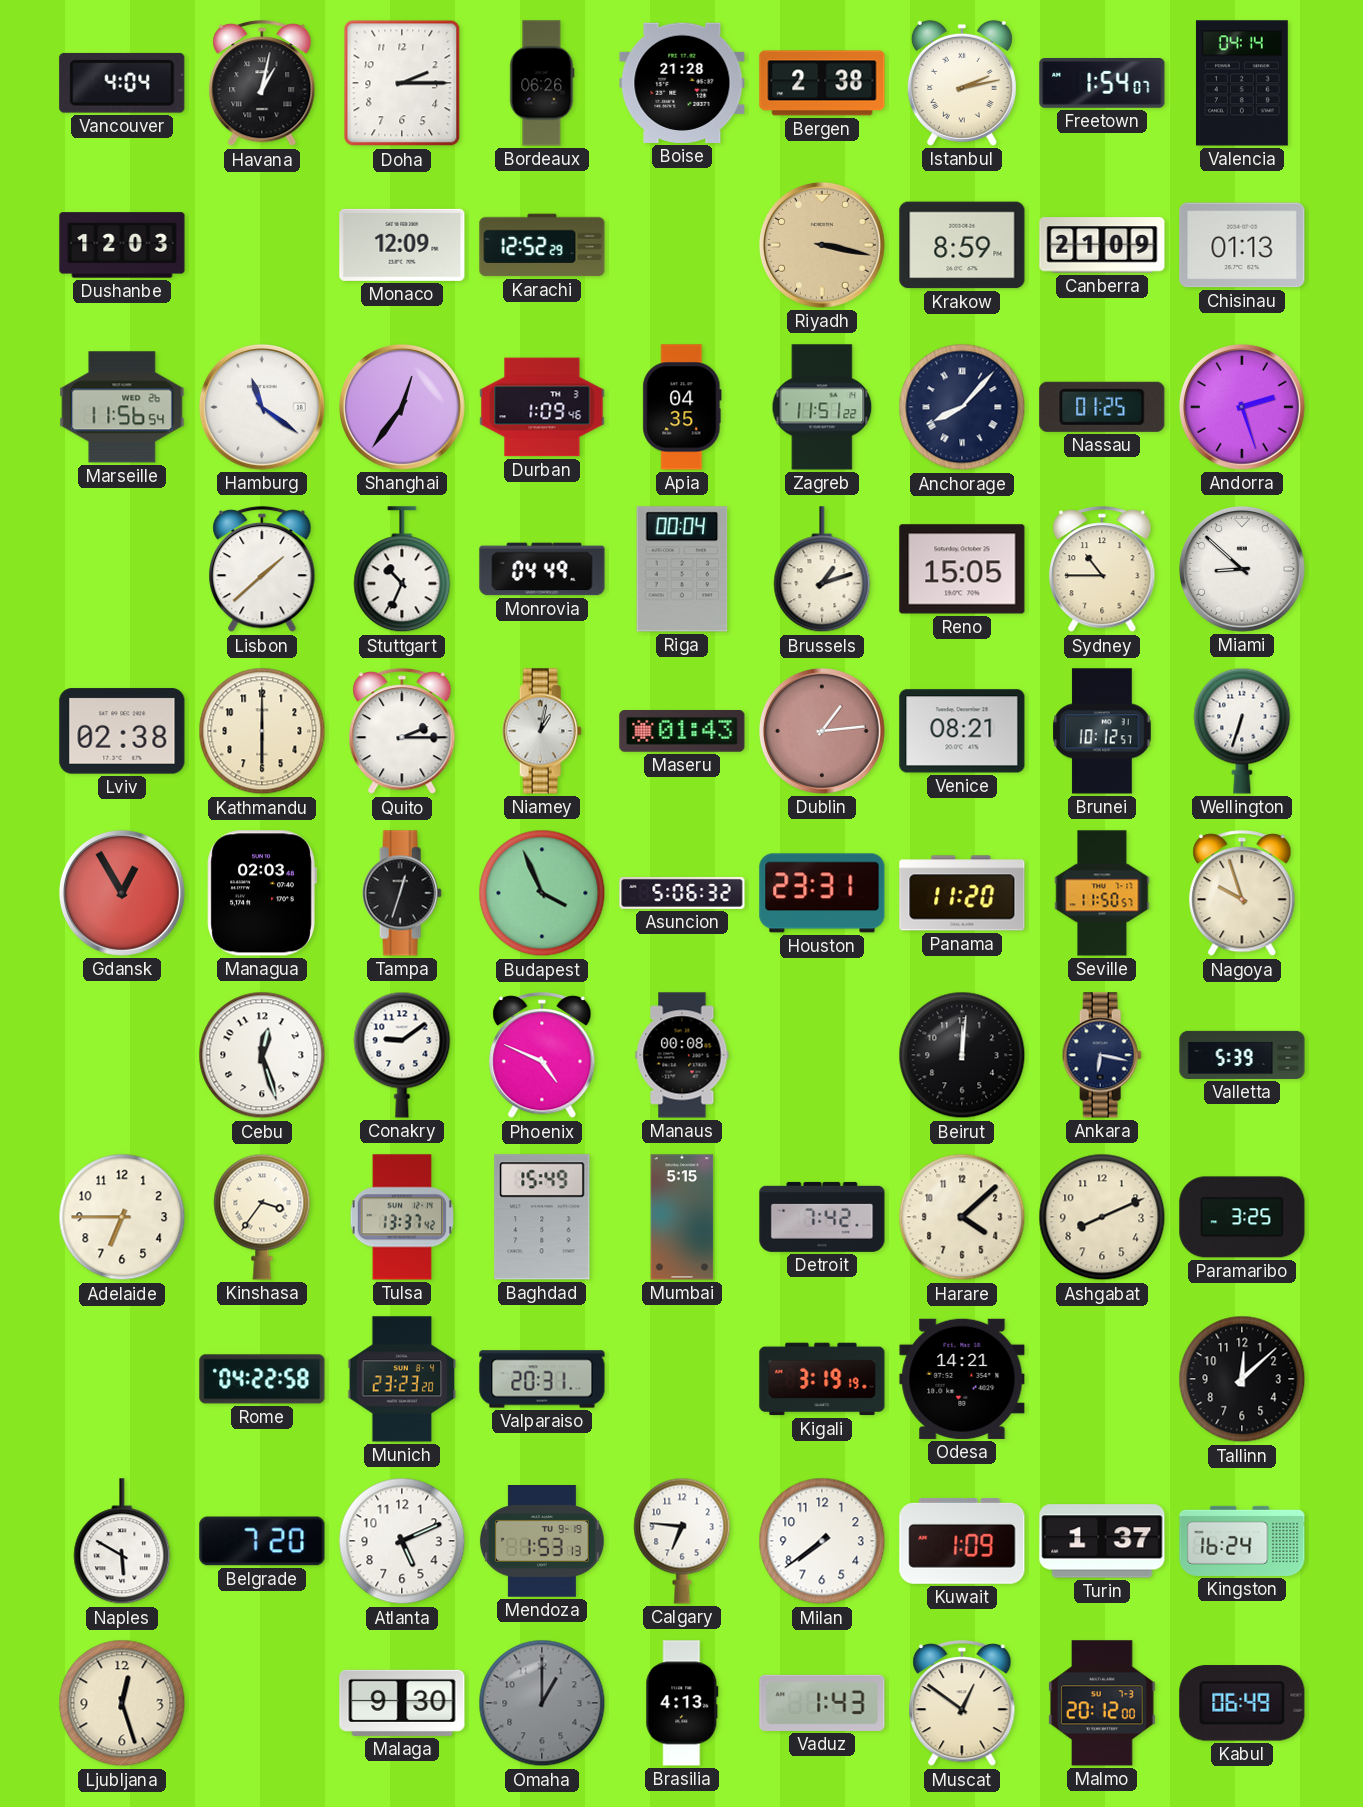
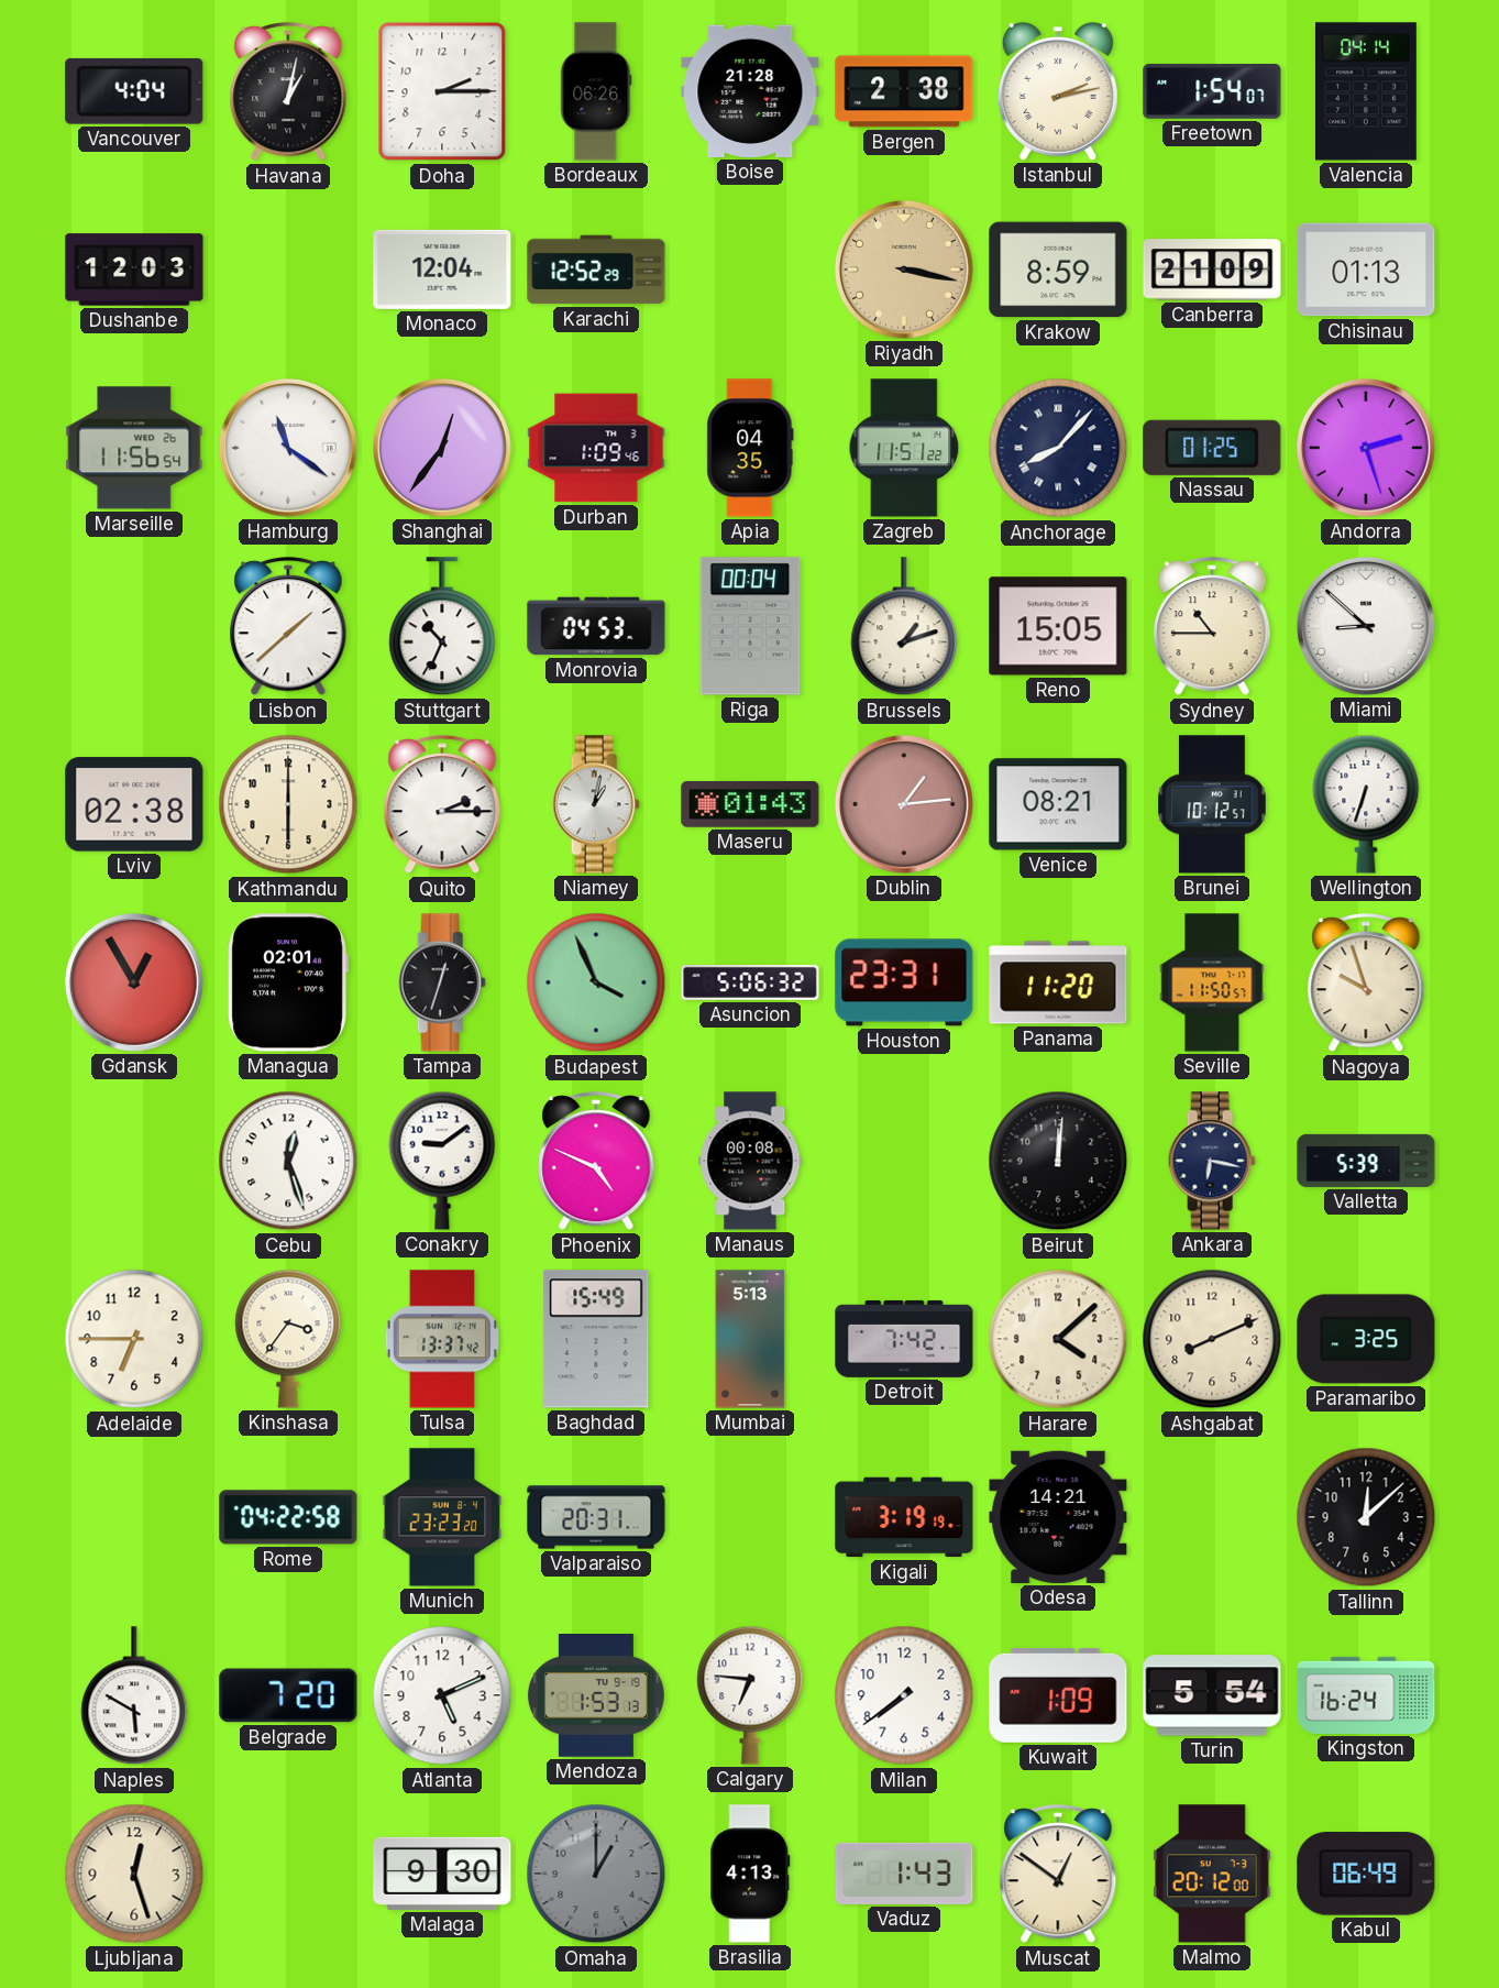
Monaco: 12:09 -> 12:04
Monrovia: 04:49 -> 04:53
Managua: 02:03 -> 02:01
Mumbai: 5:15 -> 5:13
Turin: 1:37 -> 5:54
